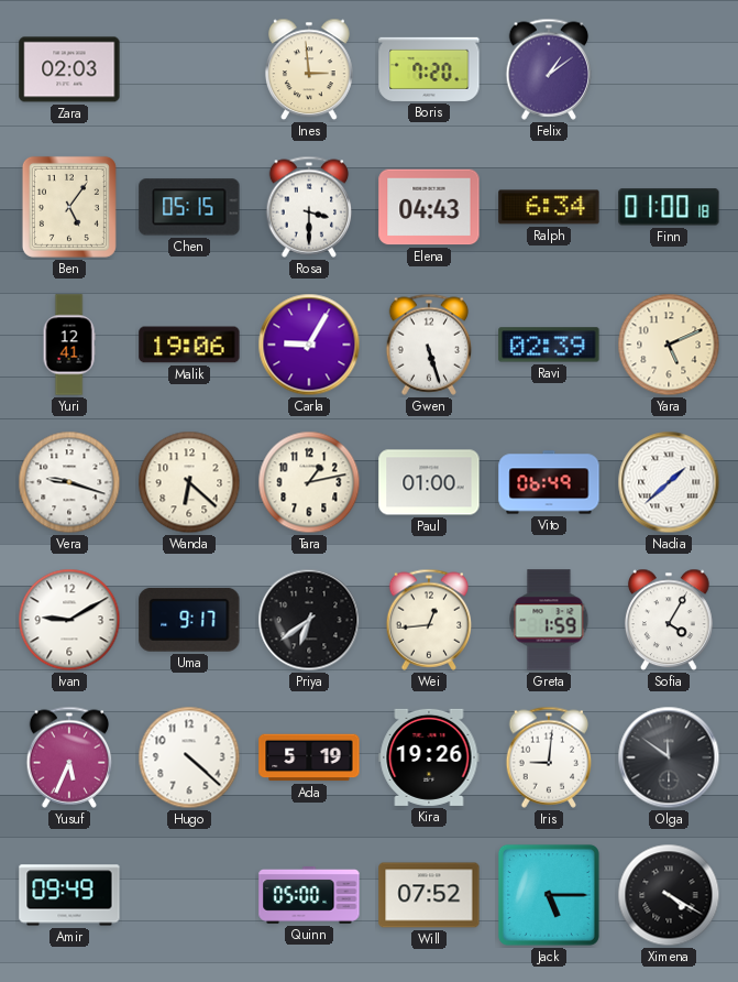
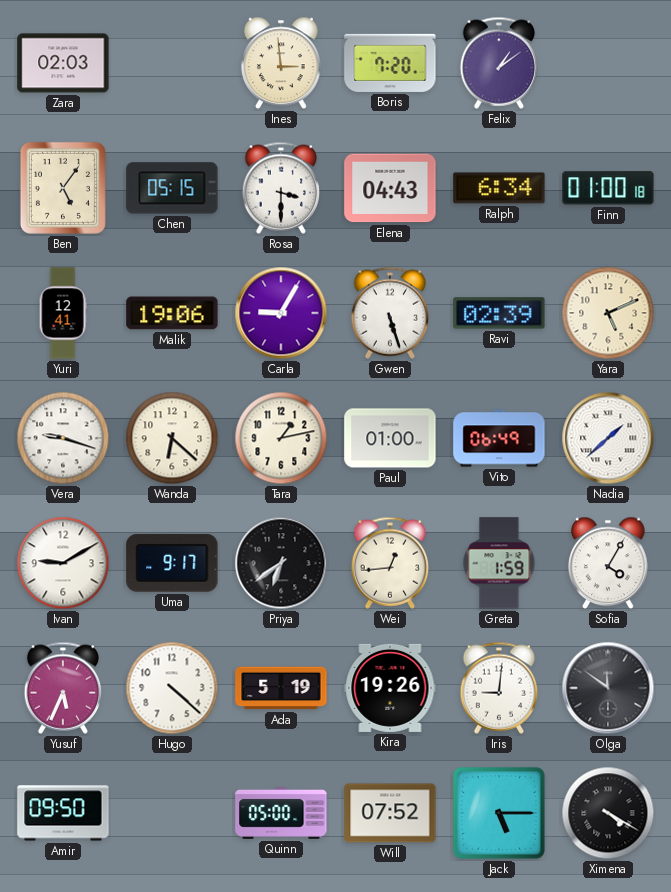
Amir: 09:49 -> 09:50
